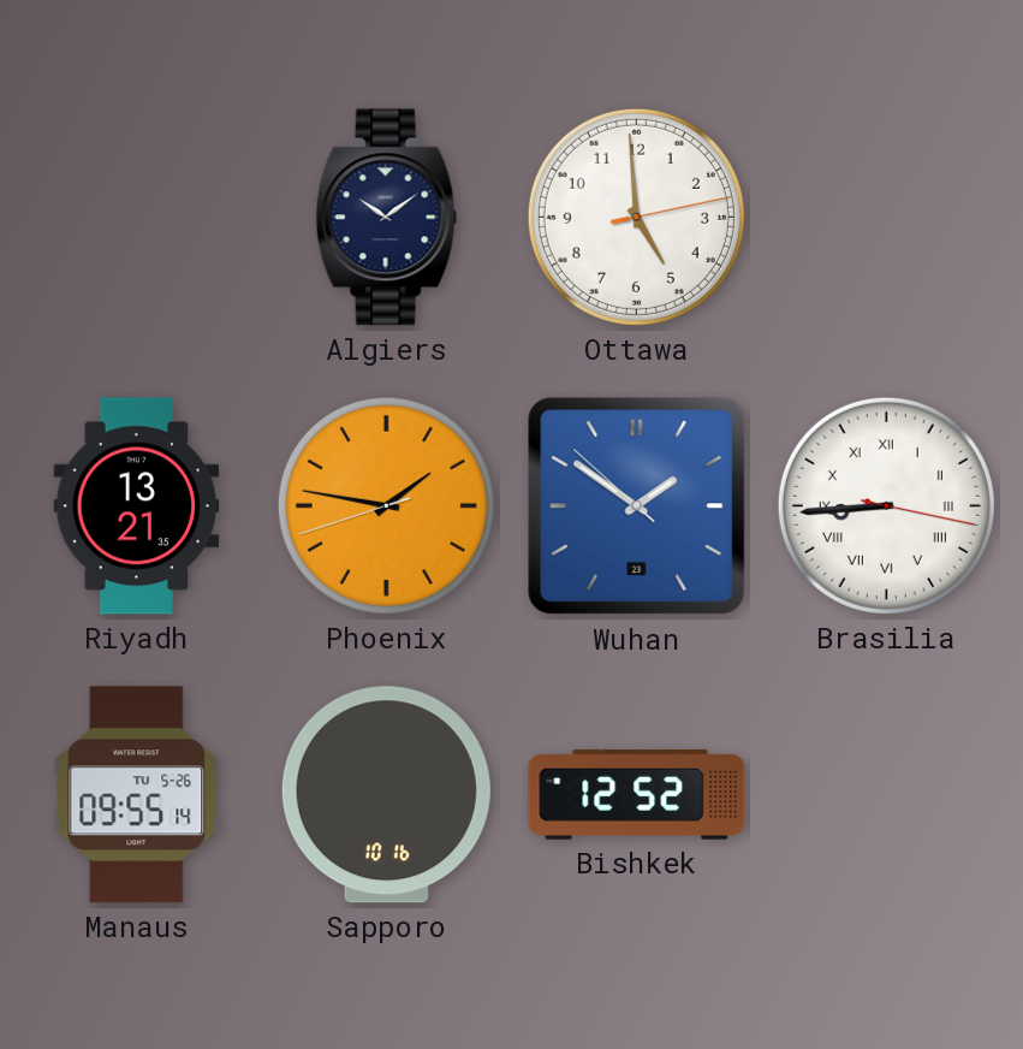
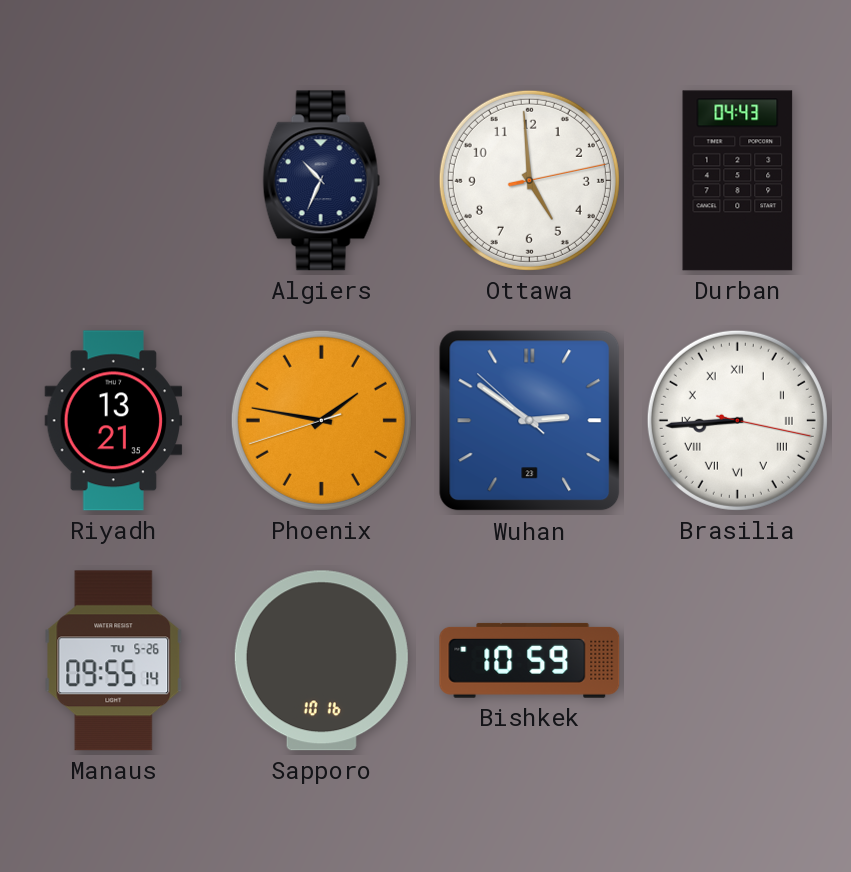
Algiers: 10:09 -> 10:34
Durban: none -> 04:43
Wuhan: 1:50 -> 2:50
Bishkek: 12:52 -> 10:59
